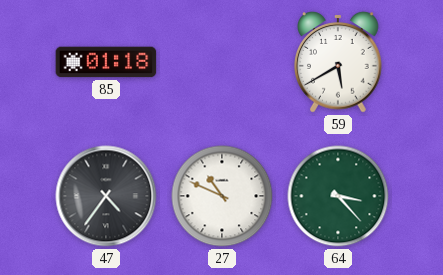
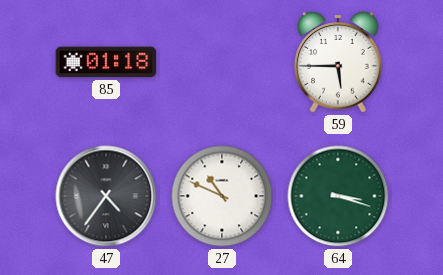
59: 5:40 -> 5:45
64: 3:23 -> 3:18
